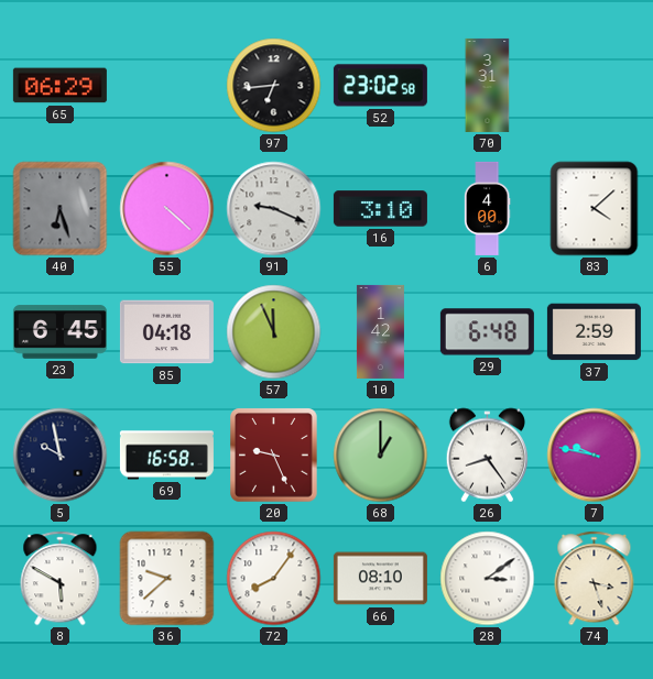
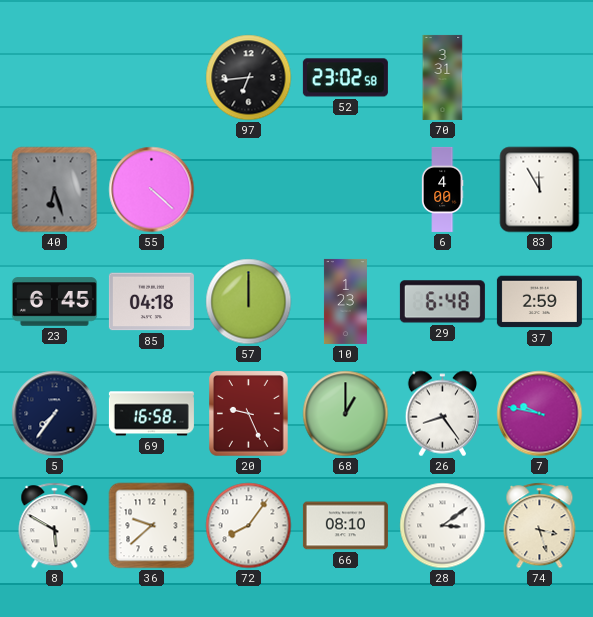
65: 06:29 -> none
91: 9:19 -> none
16: 3:10 -> none
83: 4:08 -> 11:55
57: 11:56 -> 12:00
10: 1:42 -> 1:23
5: 9:58 -> 7:36
